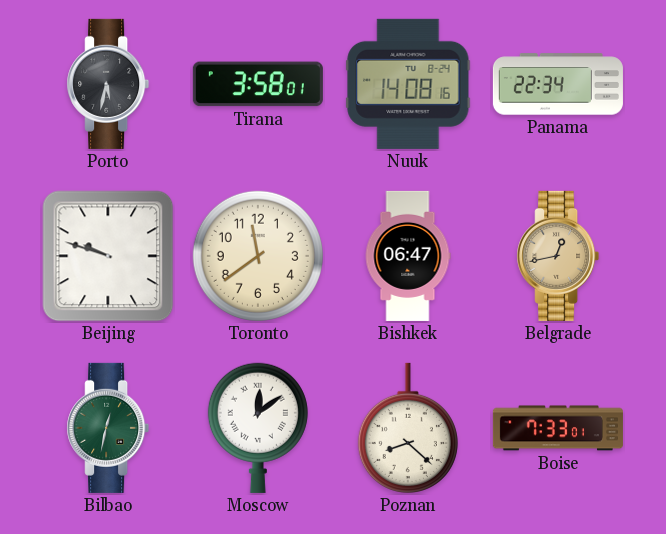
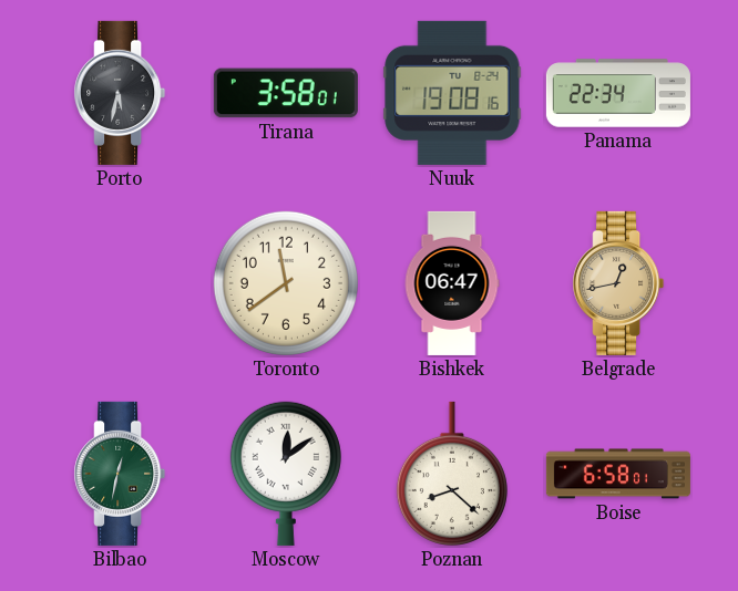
Nuuk: 14:08 -> 19:08
Beijing: 9:48 -> none
Boise: 7:33 -> 6:58
